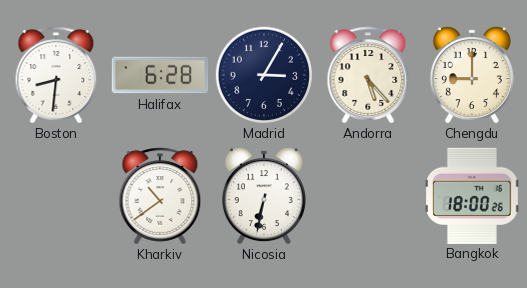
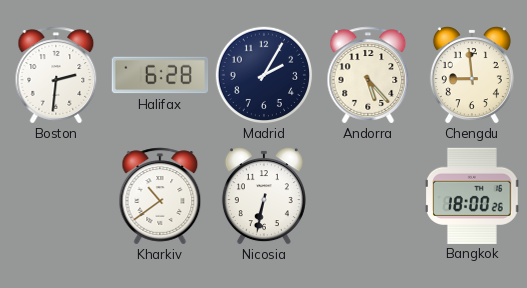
Boston: 8:31 -> 2:31
Madrid: 3:05 -> 2:05
Chengdu: 9:00 -> 8:59
